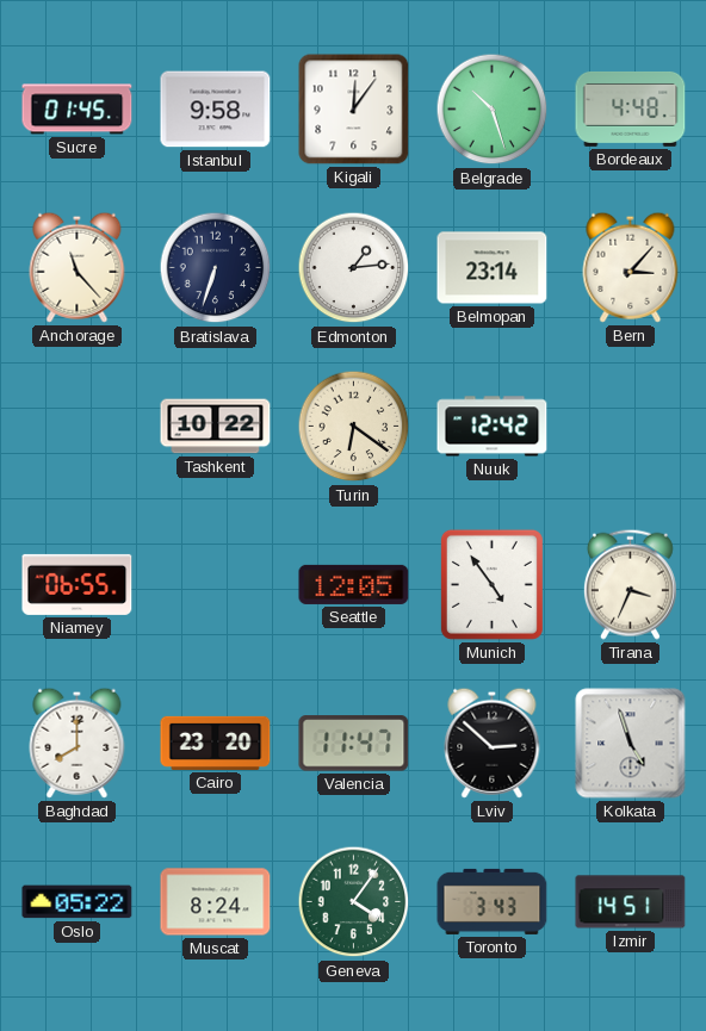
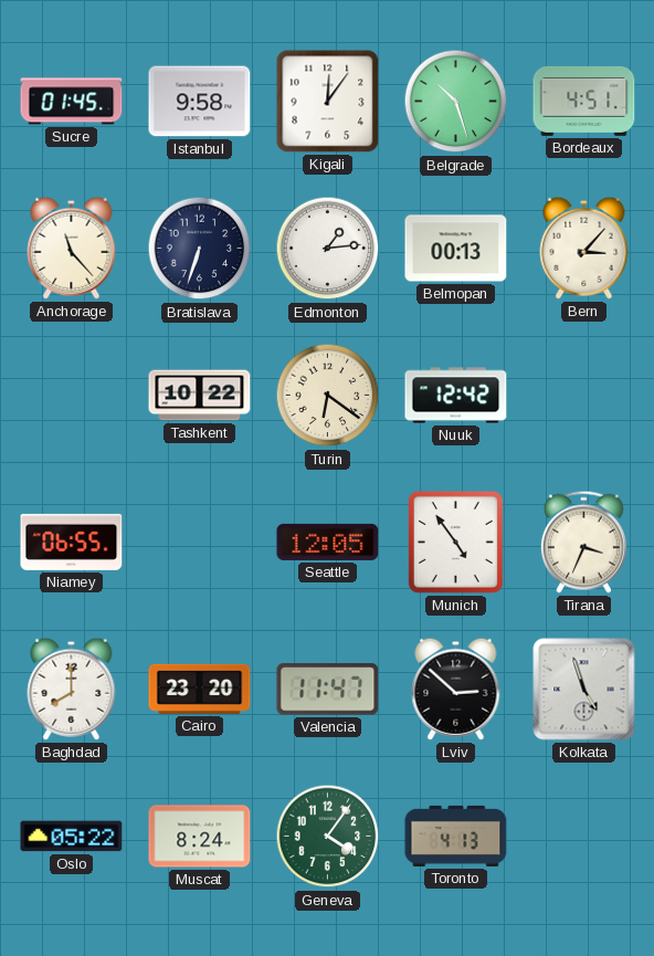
Bordeaux: 4:48 -> 4:51
Belmopan: 23:14 -> 00:13
Toronto: 3:43 -> 4:13
Izmir: 14:51 -> none
